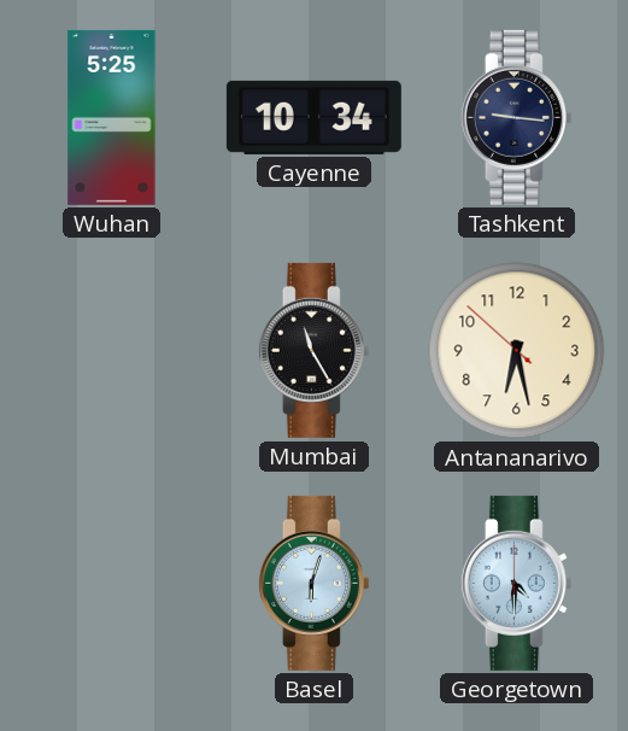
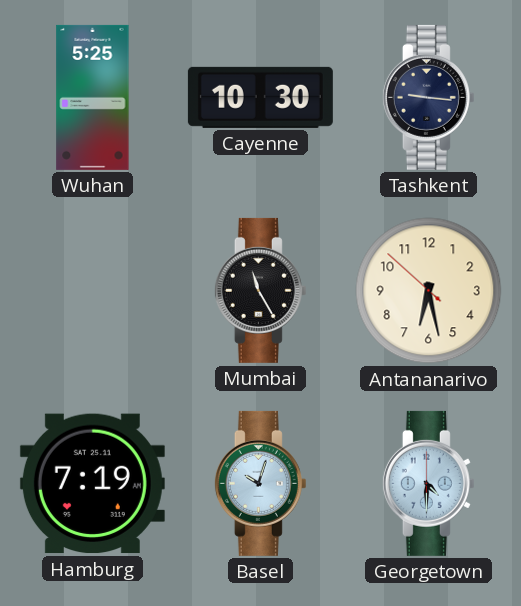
Cayenne: 10:34 -> 10:30
Hamburg: none -> 7:19
Basel: 6:03 -> 10:03
